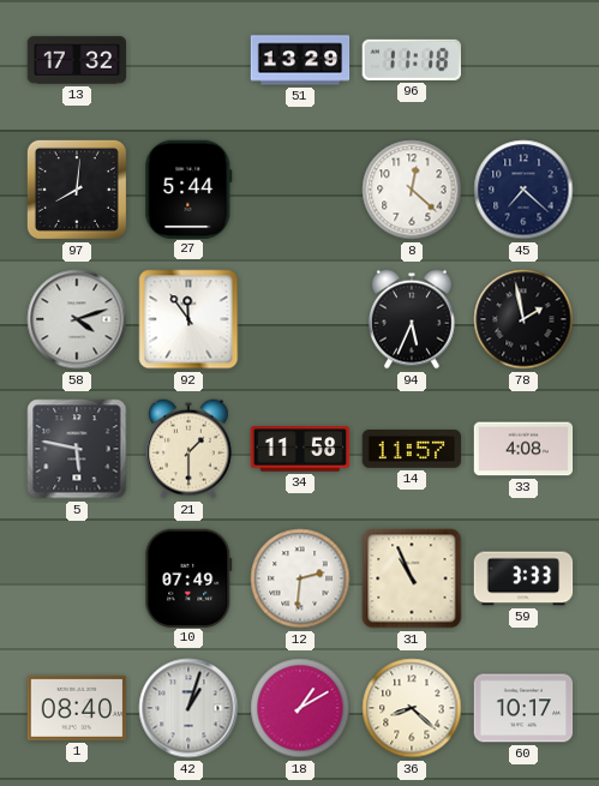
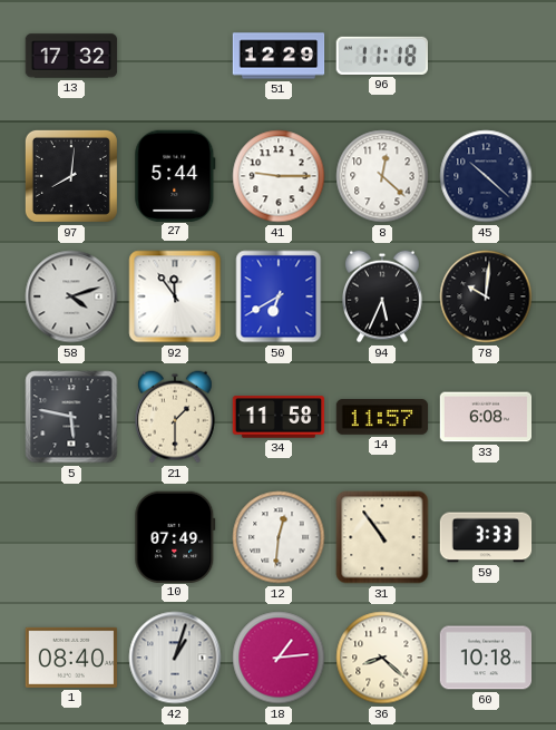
51: 13:29 -> 12:29
41: none -> 9:15
45: 7:22 -> 10:22
50: none -> 6:40
78: 1:58 -> 10:01
33: 4:08 -> 6:08
12: 2:31 -> 12:31
31: 10:56 -> 10:54
18: 1:10 -> 1:14
60: 10:17 -> 10:18
